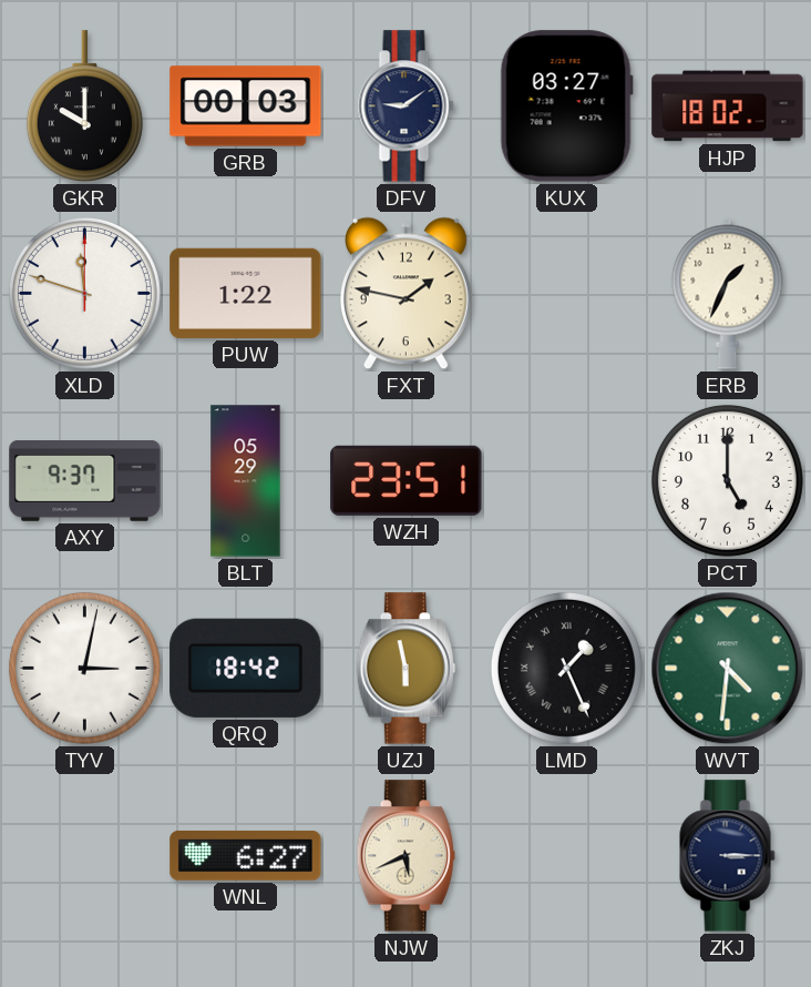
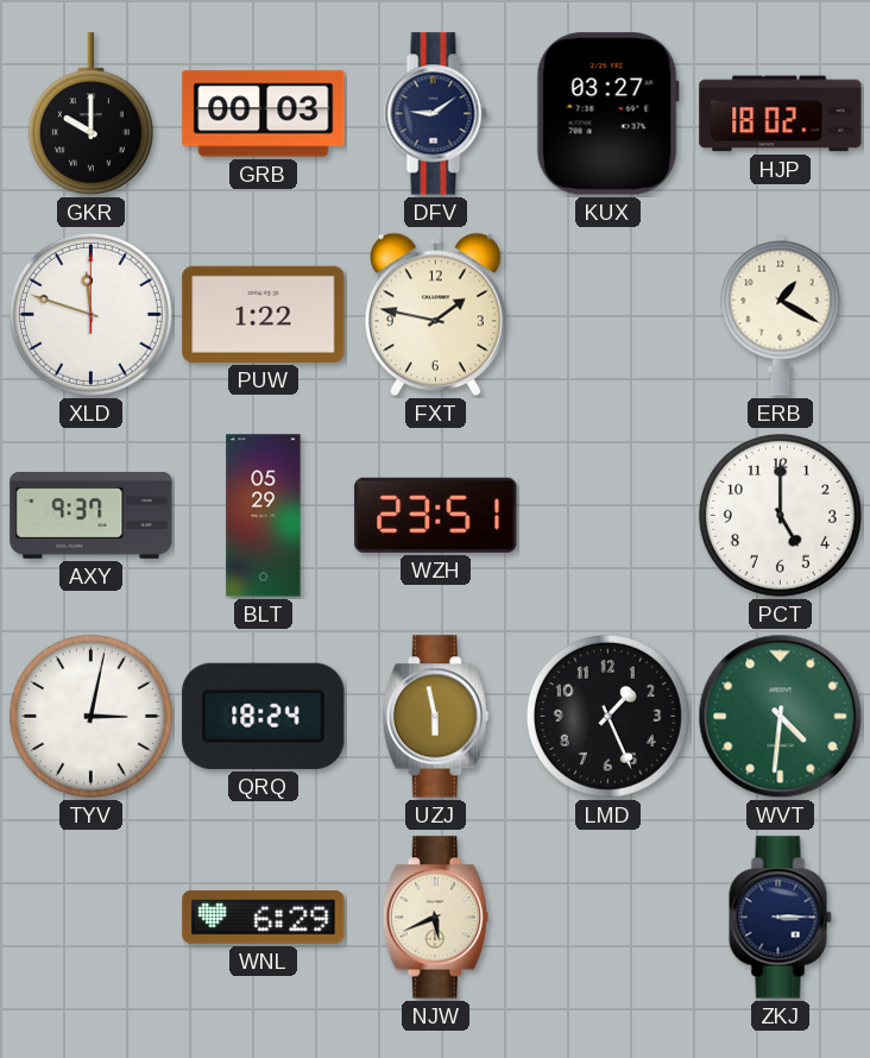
ERB: 1:34 -> 1:20
QRQ: 18:42 -> 18:24
LMD numerals: Roman -> Arabic
WNL: 6:27 -> 6:29
